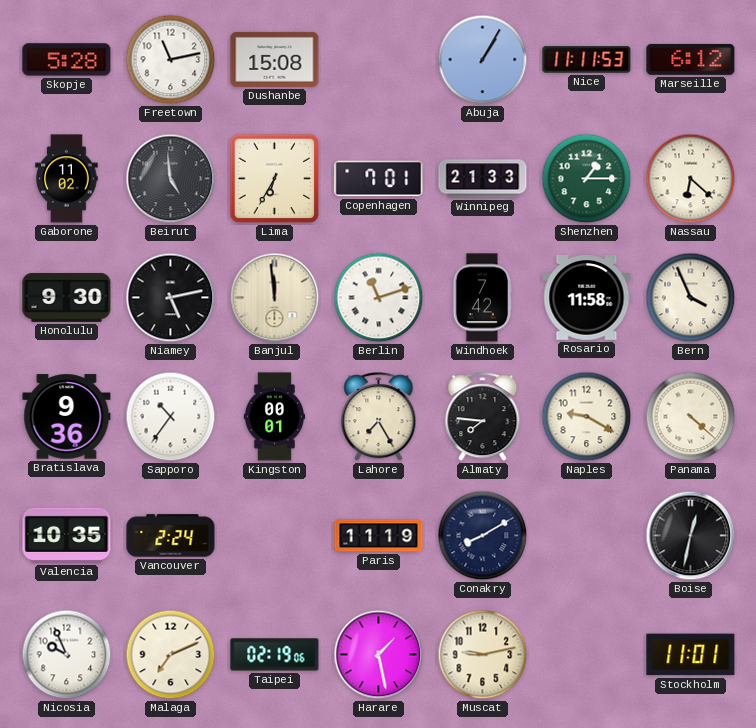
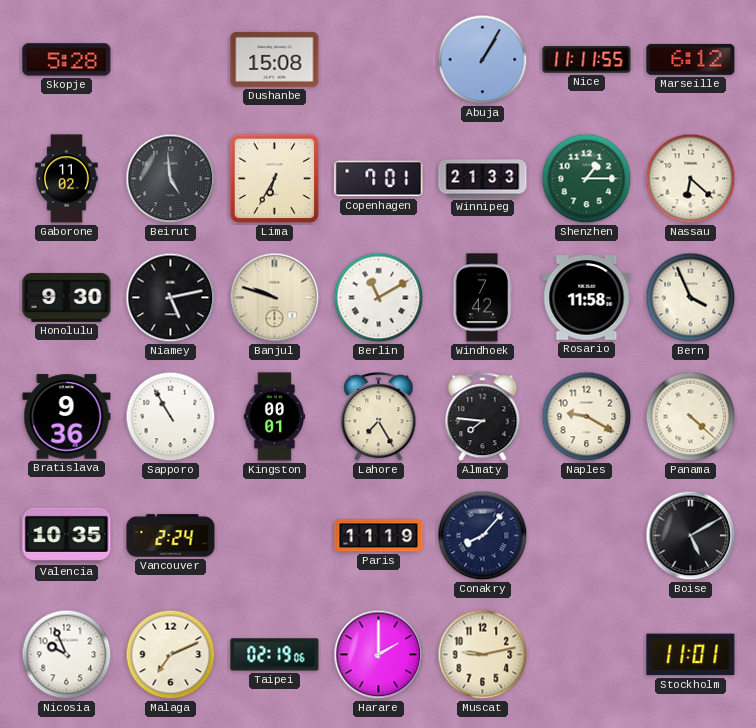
Freetown: 11:13 -> none
Nice: 11:11:53 -> 11:11:55
Banjul: 11:59 -> 9:48
Berlin: 11:12 -> 11:10
Sapporo: 10:36 -> 10:55
Conakry: 8:10 -> 8:07
Boise: 12:32 -> 5:10
Harare: 1:28 -> 2:00
